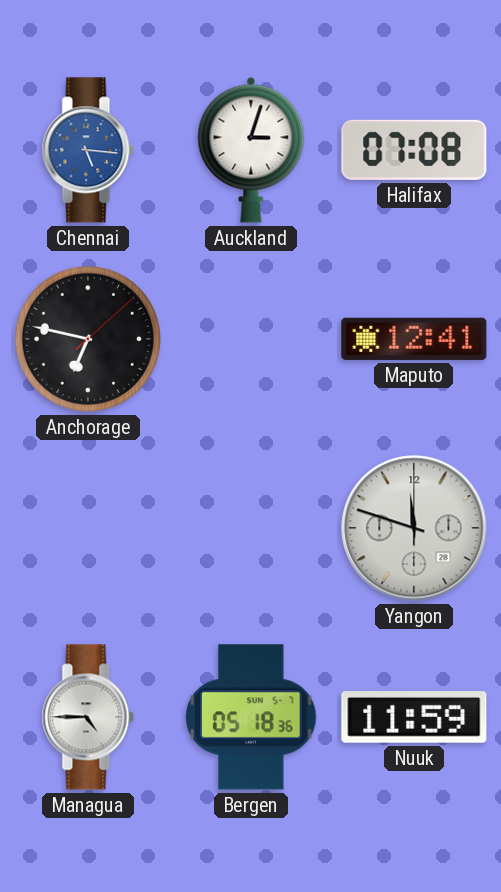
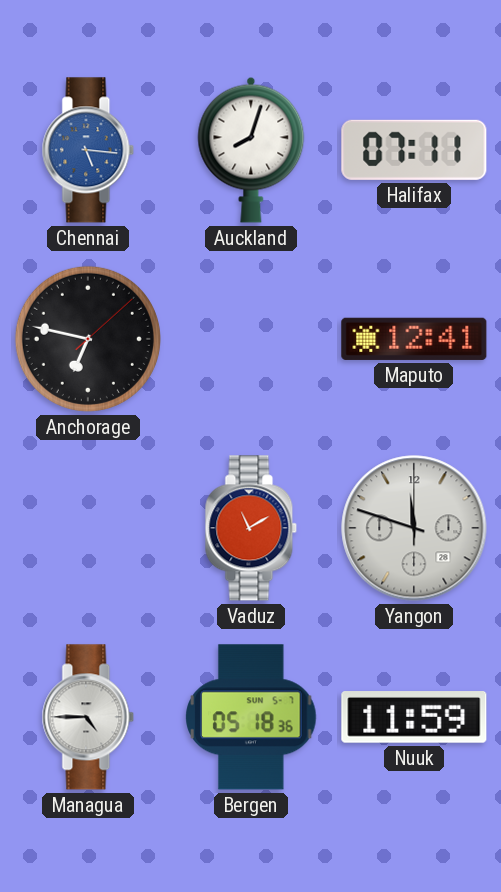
Auckland: 3:03 -> 8:03
Halifax: 07:08 -> 07:11
Vaduz: none -> 11:10
